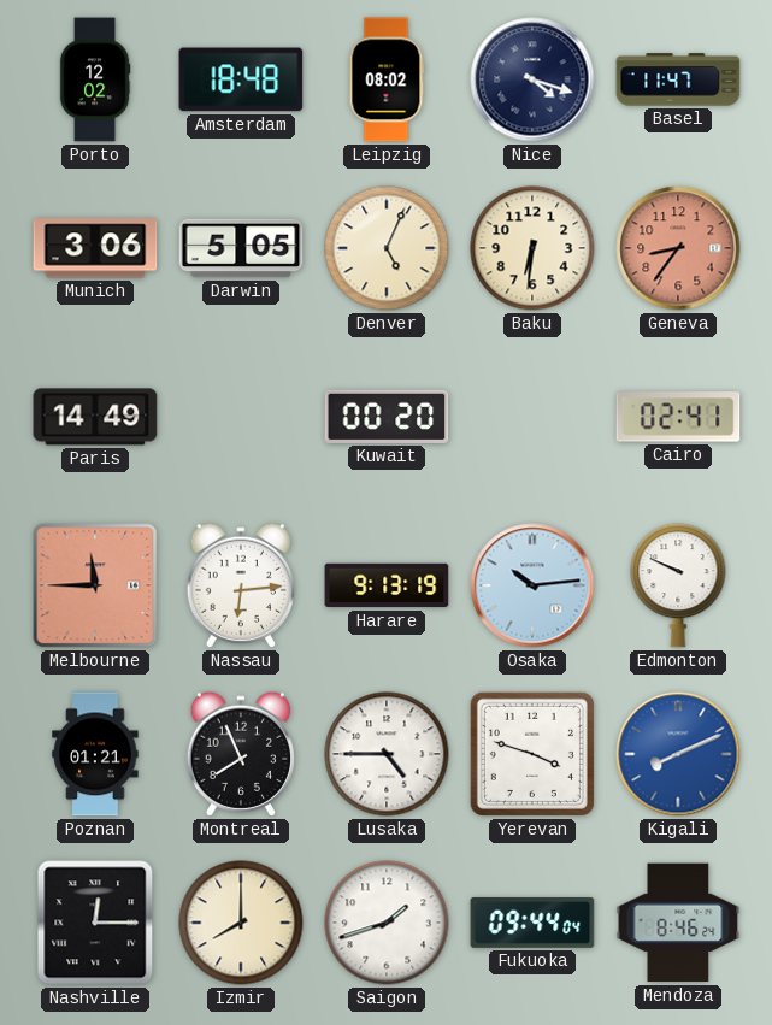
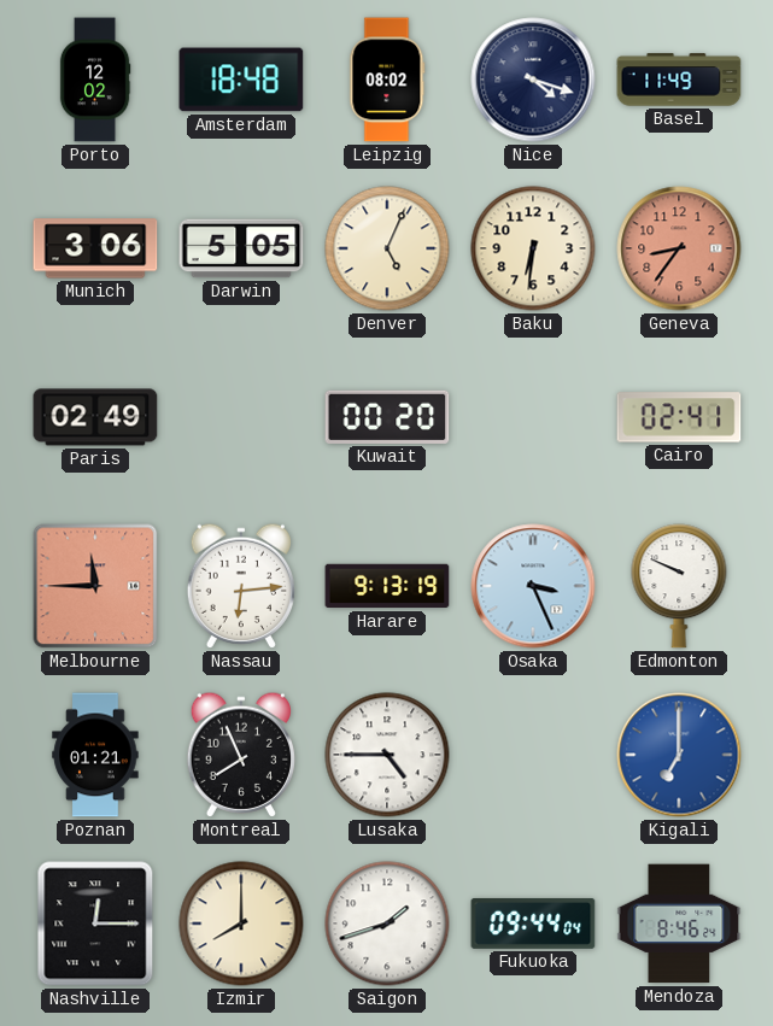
Basel: 11:47 -> 11:49
Paris: 14:49 -> 02:49
Osaka: 10:14 -> 3:26
Yerevan: 3:48 -> none
Kigali: 8:11 -> 7:00
